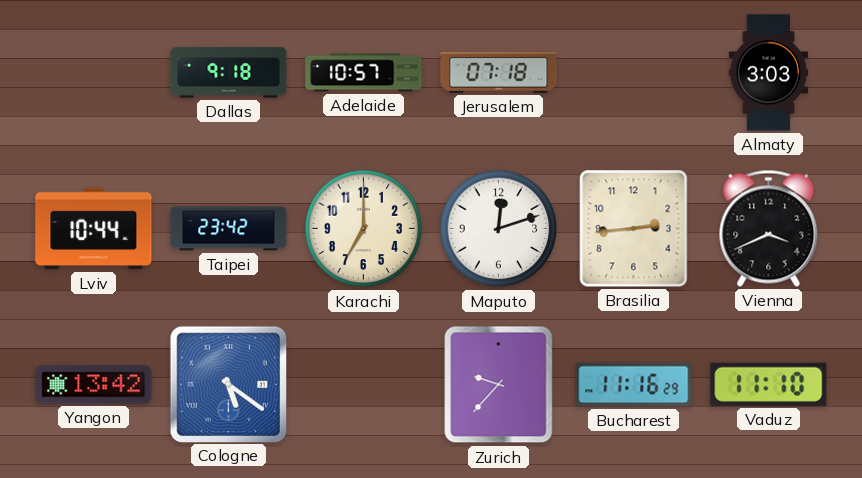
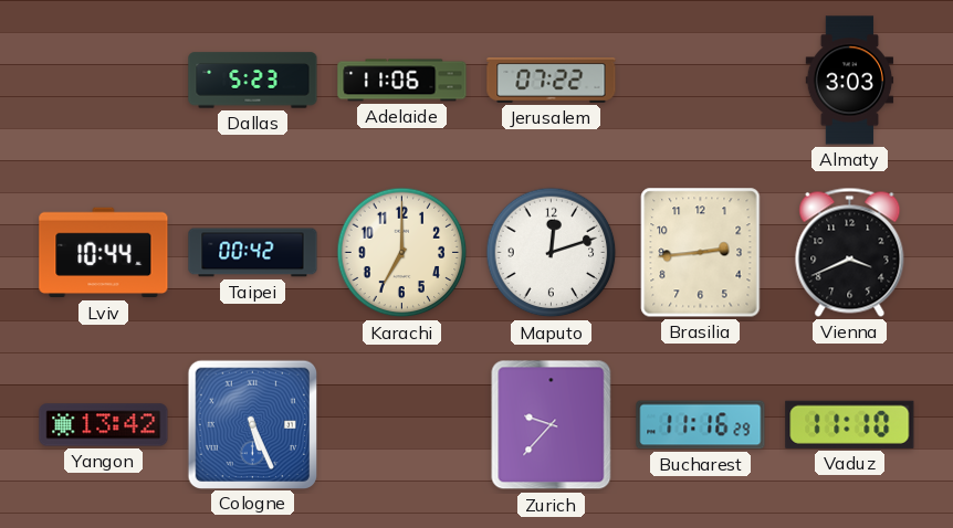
Dallas: 9:18 -> 5:23
Adelaide: 10:57 -> 11:06
Jerusalem: 07:18 -> 07:22
Taipei: 23:42 -> 00:42
Cologne: 5:21 -> 5:26
